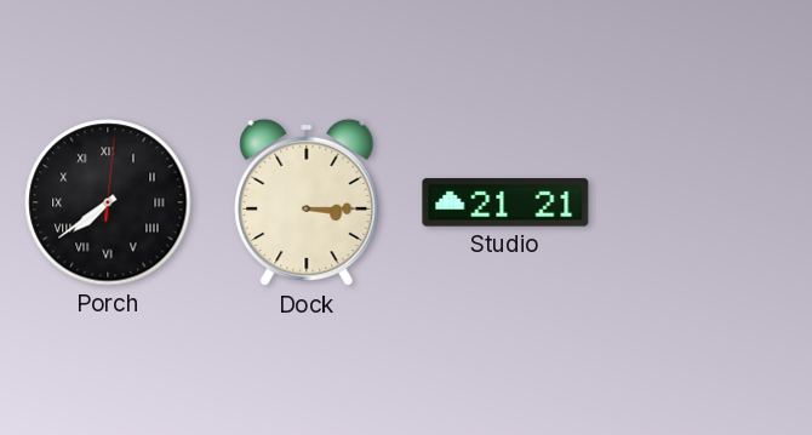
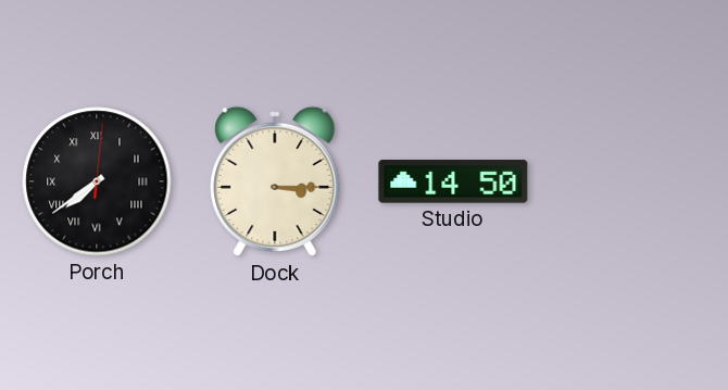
Studio: 21:21 -> 14:50
